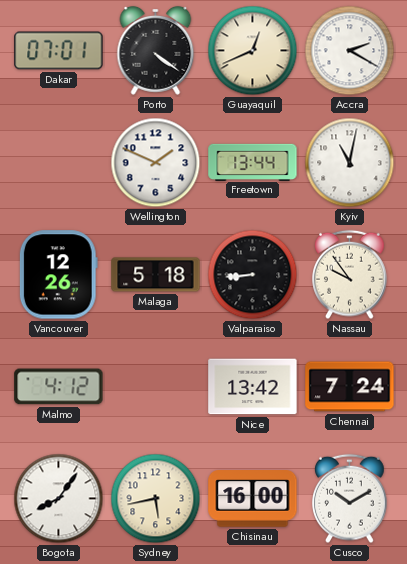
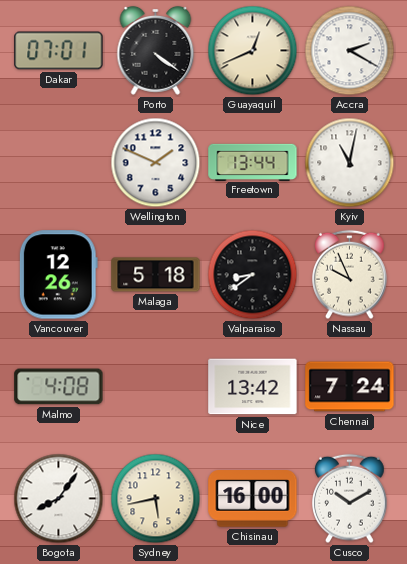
Valparaiso: 8:44 -> 8:39
Nassau: 9:54 -> 9:56
Malmo: 4:12 -> 4:08
